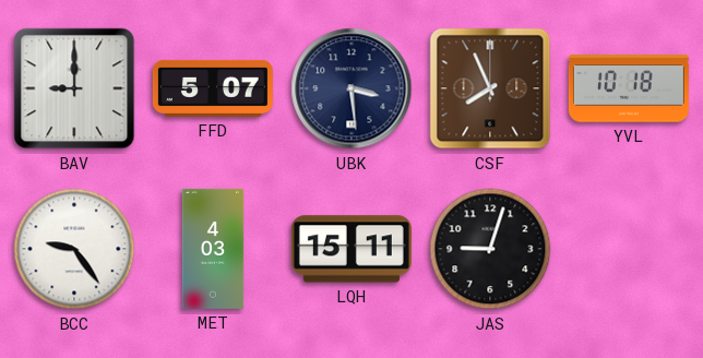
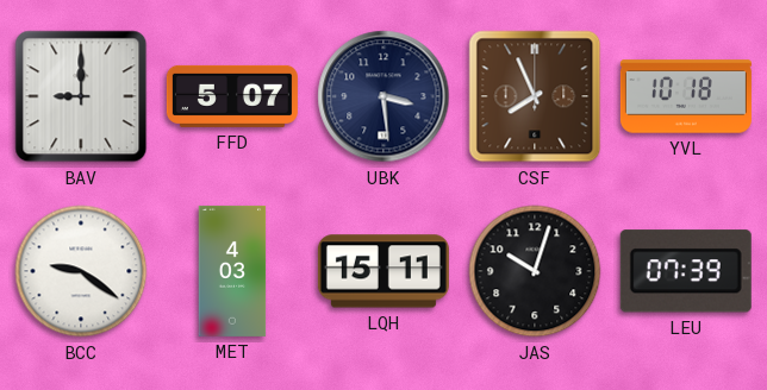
BCC: 9:24 -> 9:21
JAS: 9:03 -> 10:03
LEU: none -> 07:39
